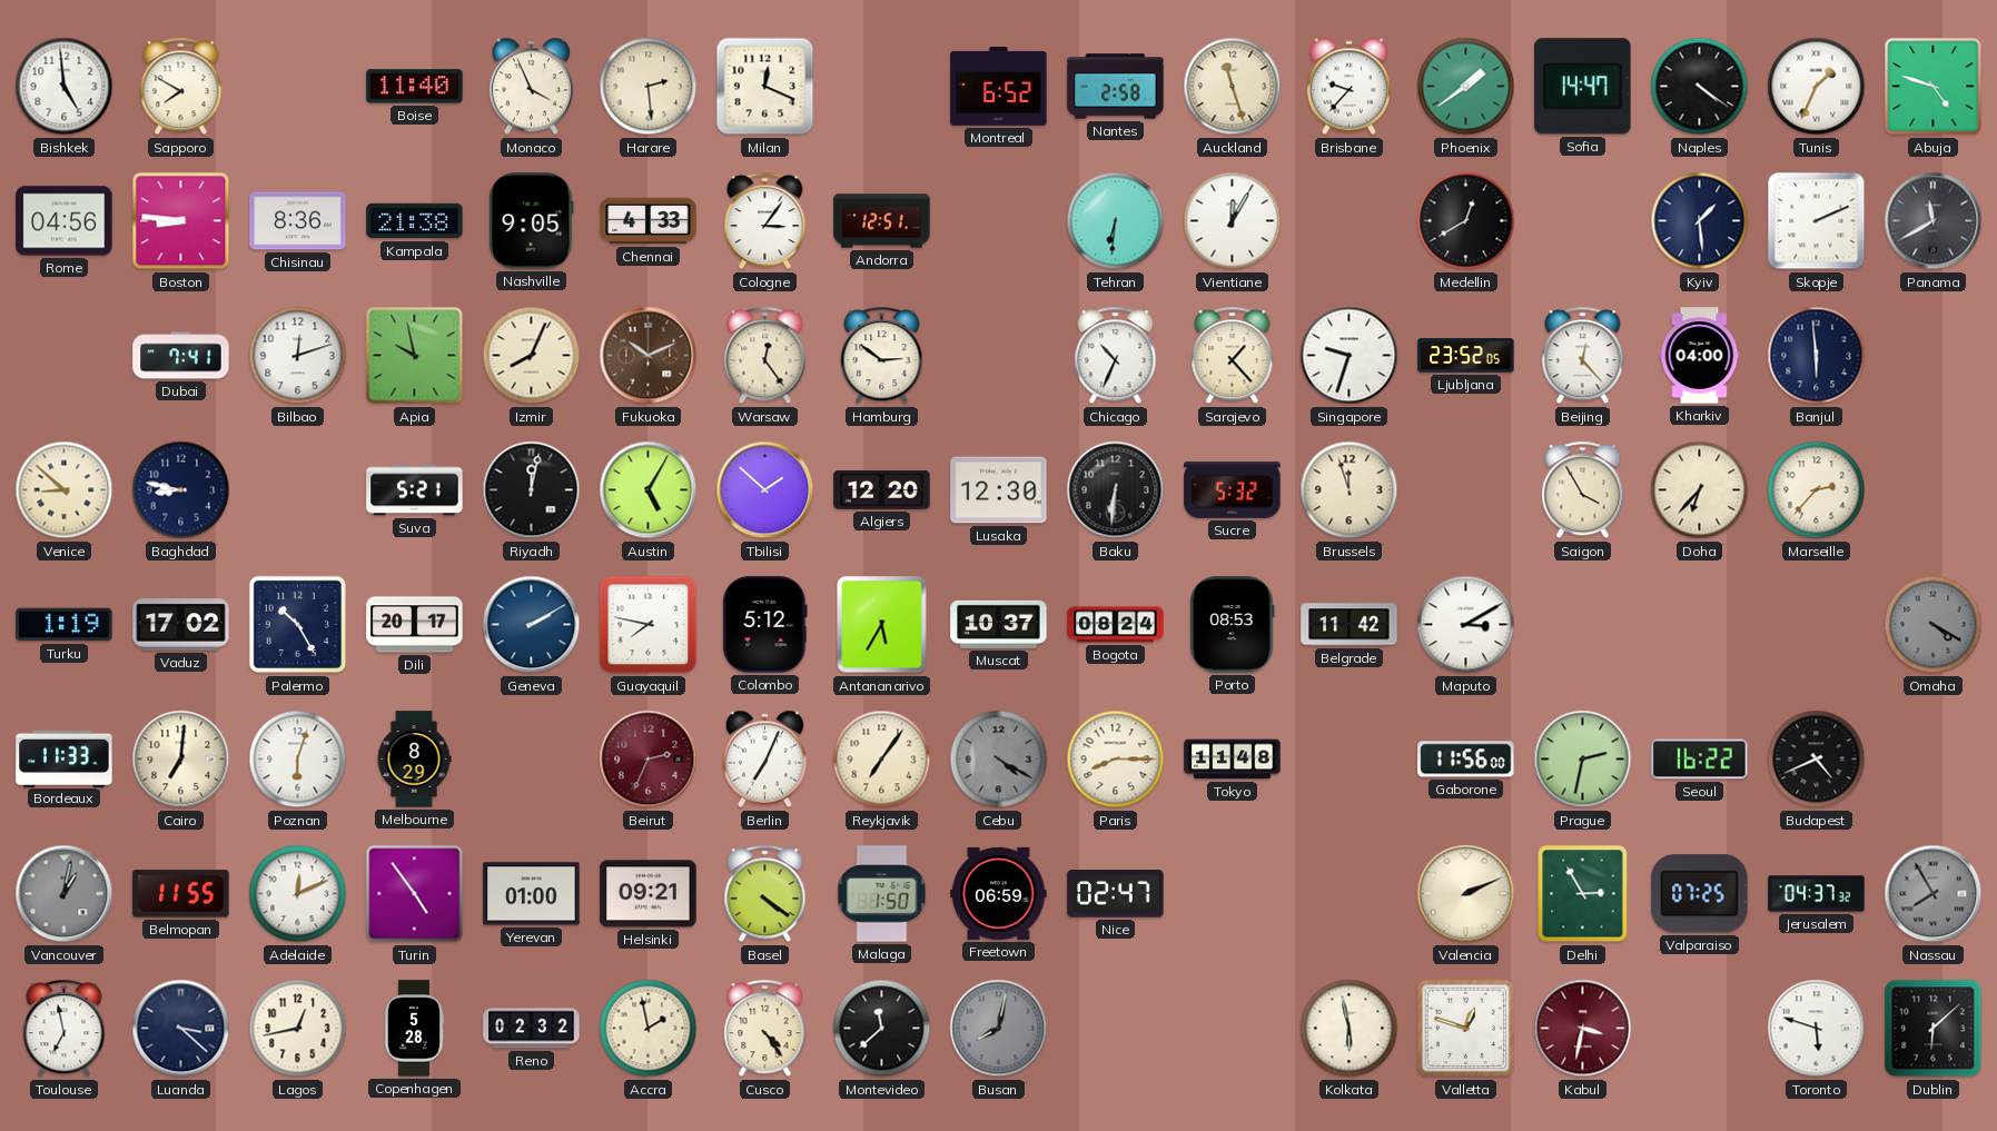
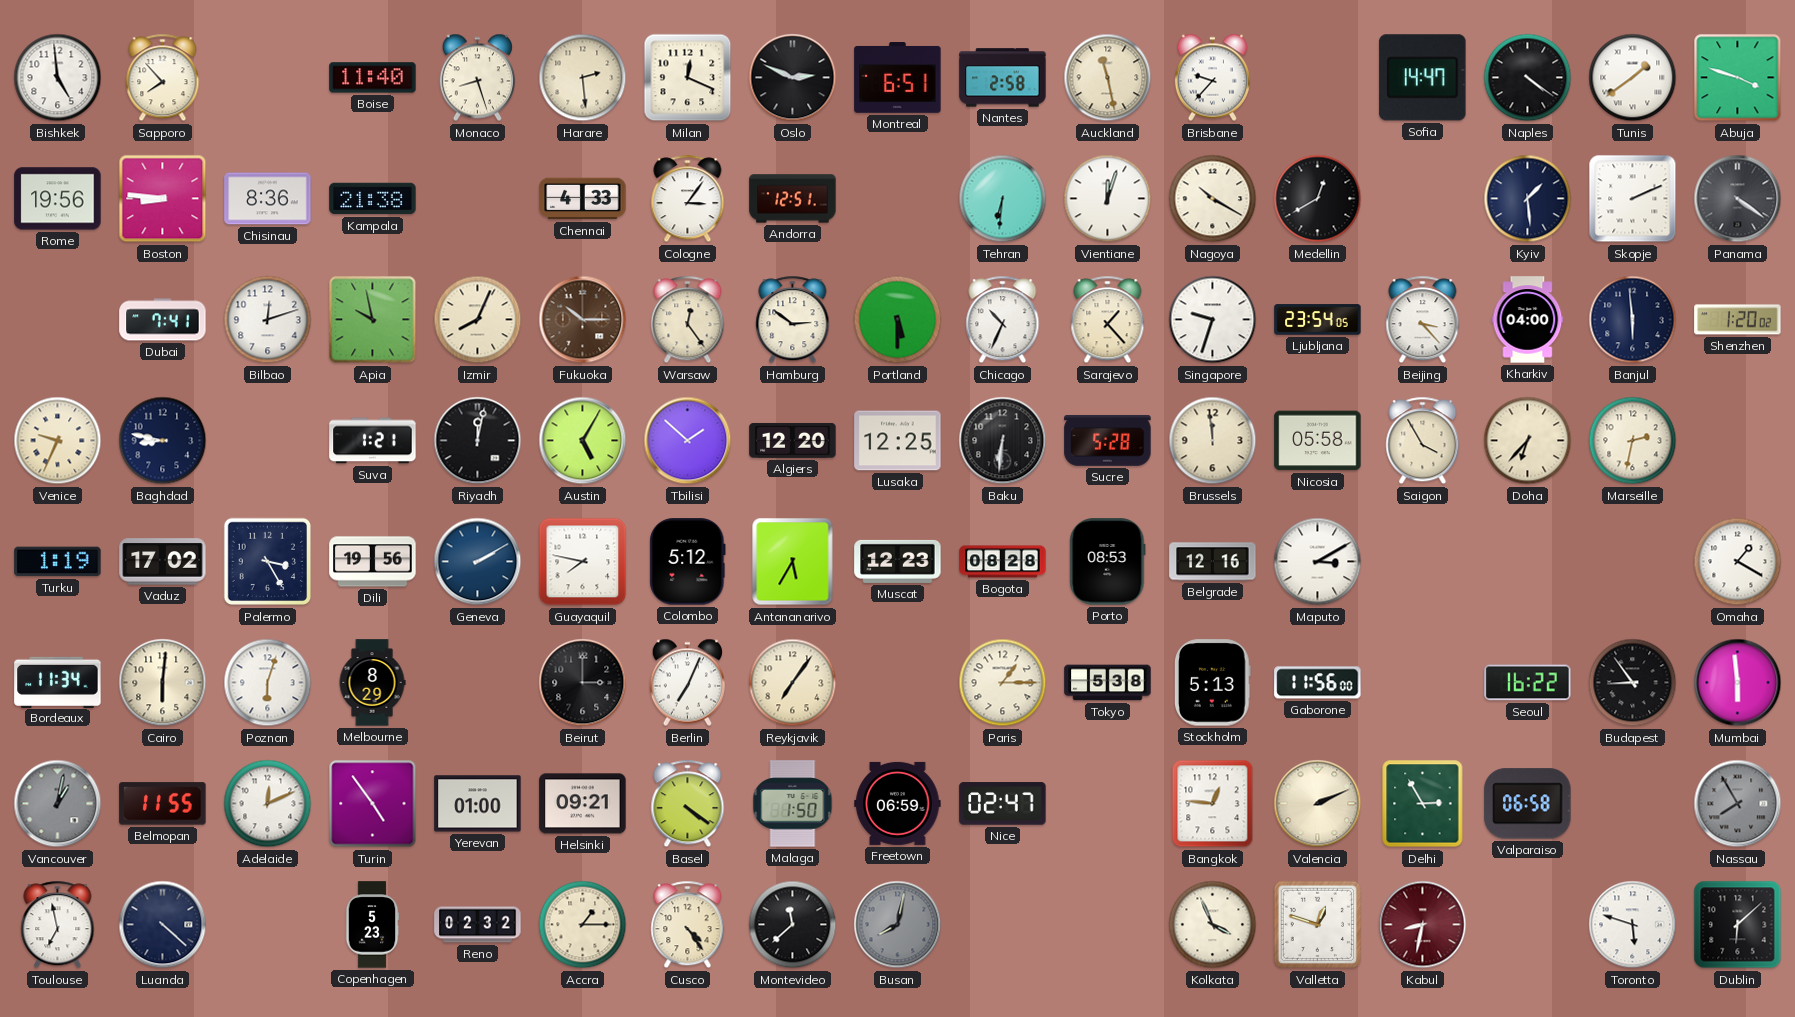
Sapporo: 7:50 -> 7:53
Monaco: 3:56 -> 8:27
Oslo: none -> 2:49
Montreal: 6:52 -> 6:51
Auckland: 11:27 -> 11:28
Phoenix: 1:39 -> none
Tunis: 1:34 -> 1:39
Abuja: 4:48 -> 3:48
Rome: 04:56 -> 19:56
Nashville: 9:05 -> none
Vientiane: 12:05 -> 12:03
Nagoya: none -> 10:20
Panama: 11:40 -> 4:21
Fukuoka: 10:11 -> 10:15
Portland: none -> 5:30
Ljubljana: 23:52 -> 23:54
Beijing: 12:23 -> 3:23
Shenzhen: none -> 1:20
Venice: 8:52 -> 9:34
Suva: 5:21 -> 1:21
Lusaka: 12:30 -> 12:25
Sucre: 5:32 -> 5:28
Brussels: 11:57 -> 11:59
Nicosia: none -> 05:58
Marseille: 2:37 -> 2:32
Palermo: 10:25 -> 3:25
Dili: 20:17 -> 19:56
Muscat: 10:37 -> 12:23
Bogota: 08:24 -> 08:28
Belgrade: 11:42 -> 12:16
Omaha: 4:20 -> 1:20
Omaha dial: grey -> white
Bordeaux: 11:33 -> 11:34
Cairo: 7:01 -> 6:01
Beirut: 2:34 -> 3:00
Beirut dial: burgundy -> black
Cebu: 4:20 -> none
Paris: 8:15 -> 1:15
Tokyo: 11:48 -> 5:38
Stockholm: none -> 5:13
Prague: 2:32 -> none
Budapest: 4:41 -> 8:54
Mumbai: none -> 5:59
Bangkok: none -> 12:46
Valparaiso: 07:25 -> 06:58
Jerusalem: 04:37 -> none
Luanda: 3:22 -> 4:22
Lagos: 12:43 -> none
Copenhagen: 5:28 -> 5:23
Accra: 1:58 -> 1:15
Kolkata: 5:58 -> 3:56
Kabul: 3:32 -> 8:32
